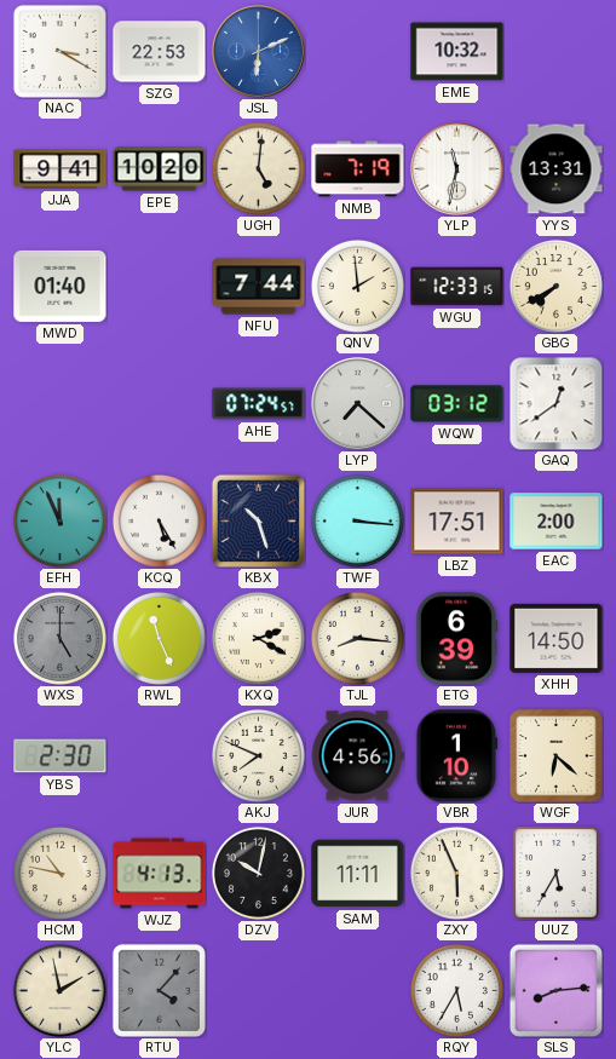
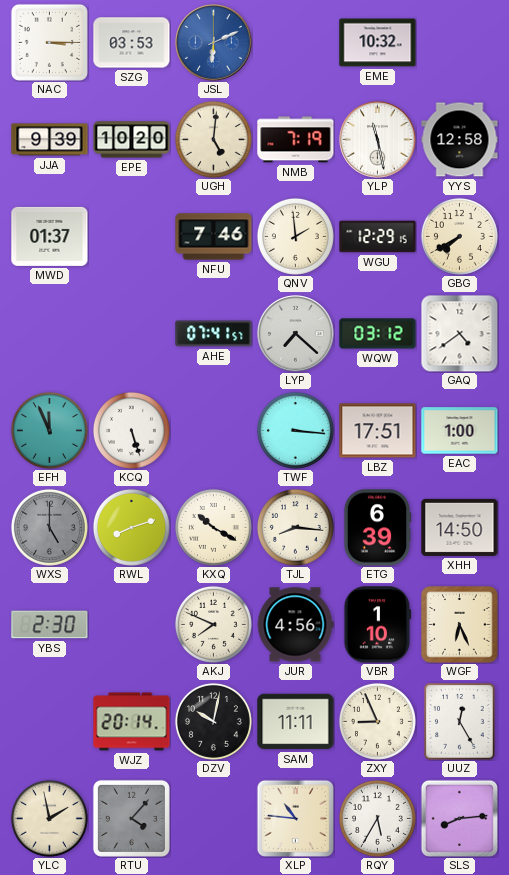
NAC: 3:20 -> 3:15
SZG: 22:53 -> 03:53
JJA: 9:41 -> 9:39
YLP: 11:32 -> 11:28
YYS: 13:31 -> 12:58
MWD: 01:40 -> 01:37
NFU: 7:44 -> 7:46
WGU: 12:33 -> 12:29
AHE: 07:24 -> 07:41
GAQ: 12:39 -> 4:39
KCQ: 5:25 -> 5:27
KBX: 10:27 -> none
EAC: 2:00 -> 1:00
RWL: 11:26 -> 8:12
KXQ: 2:20 -> 10:20
WGF: 6:22 -> 6:26
HCM: 10:47 -> none
WJZ: 4:13 -> 20:14
ZXY: 5:56 -> 8:56
UUZ: 5:35 -> 12:25
XLP: none -> 10:46
